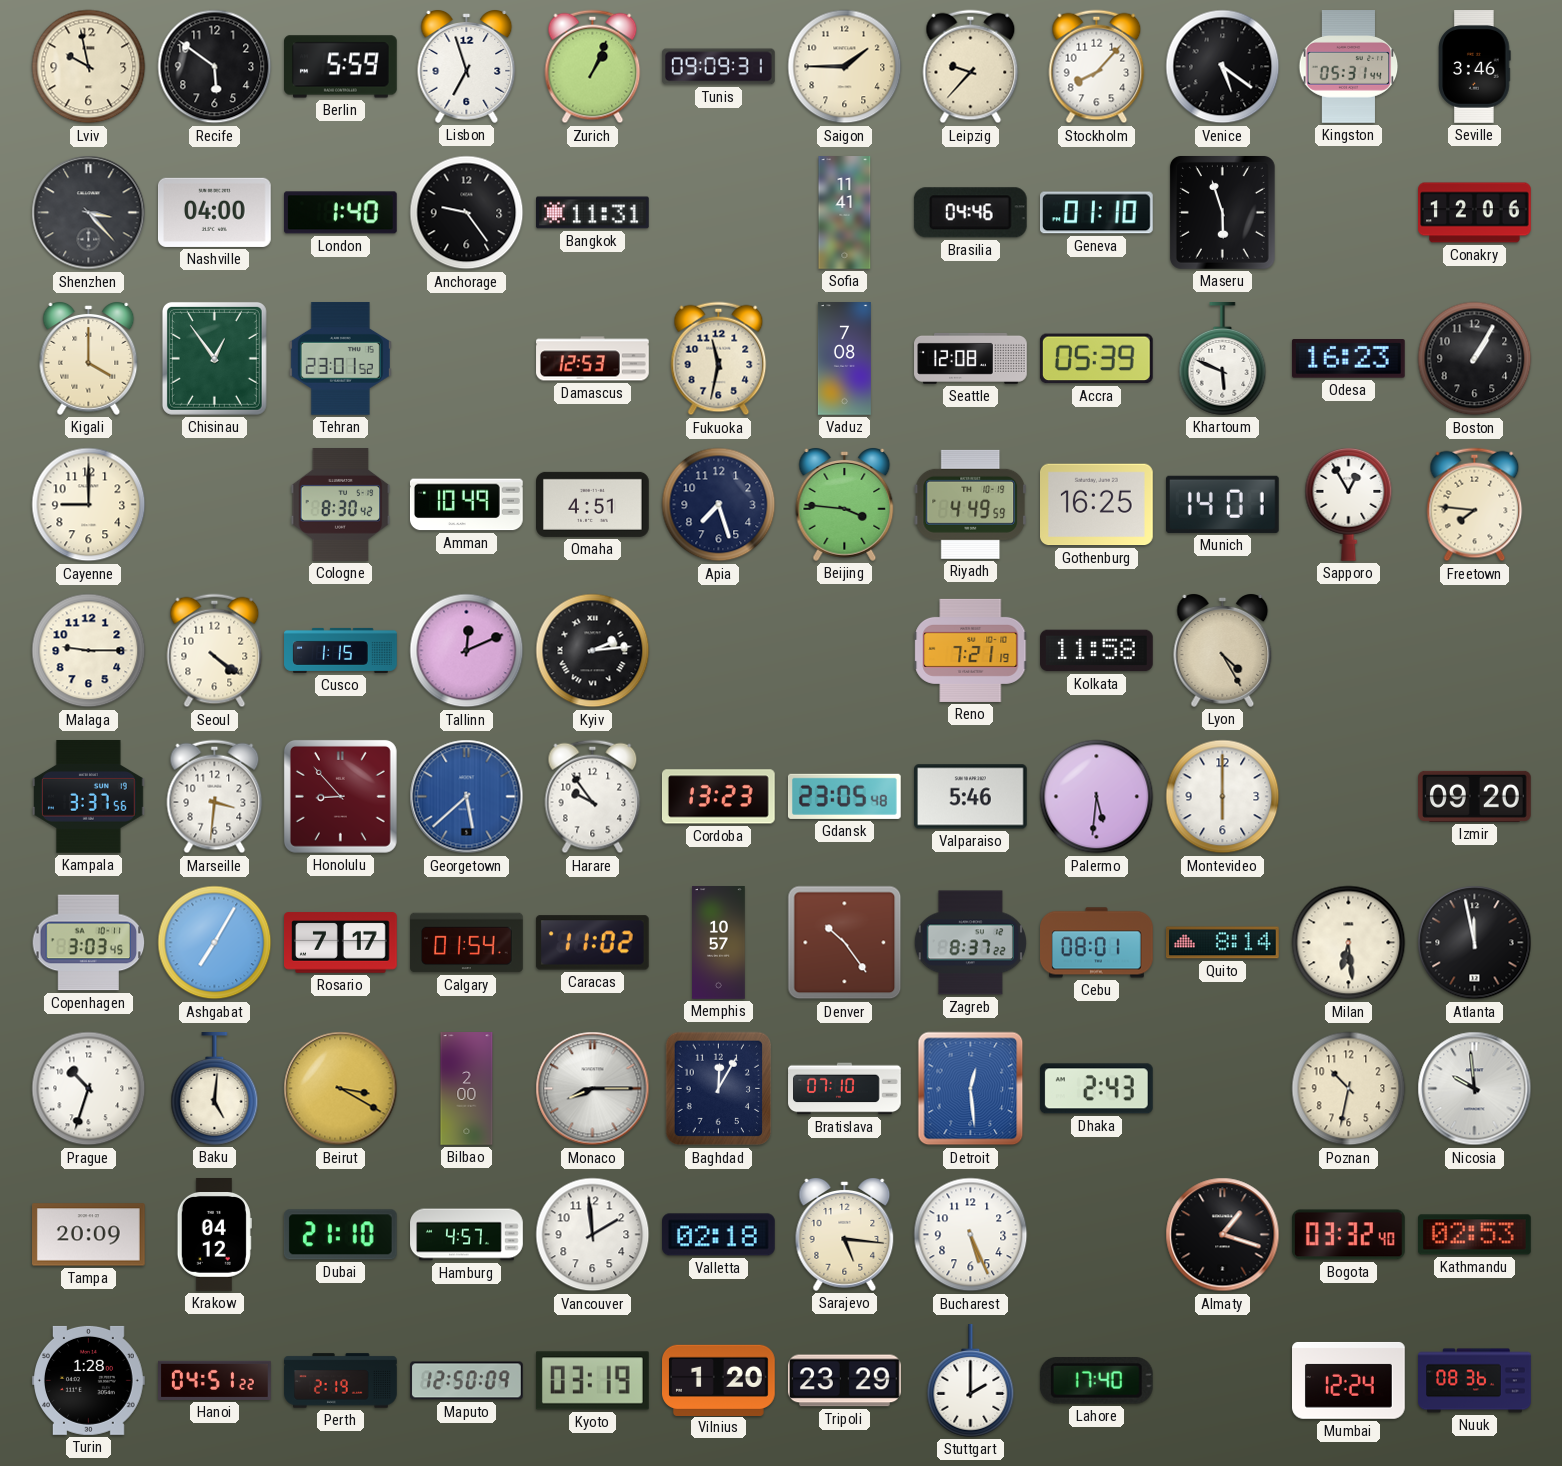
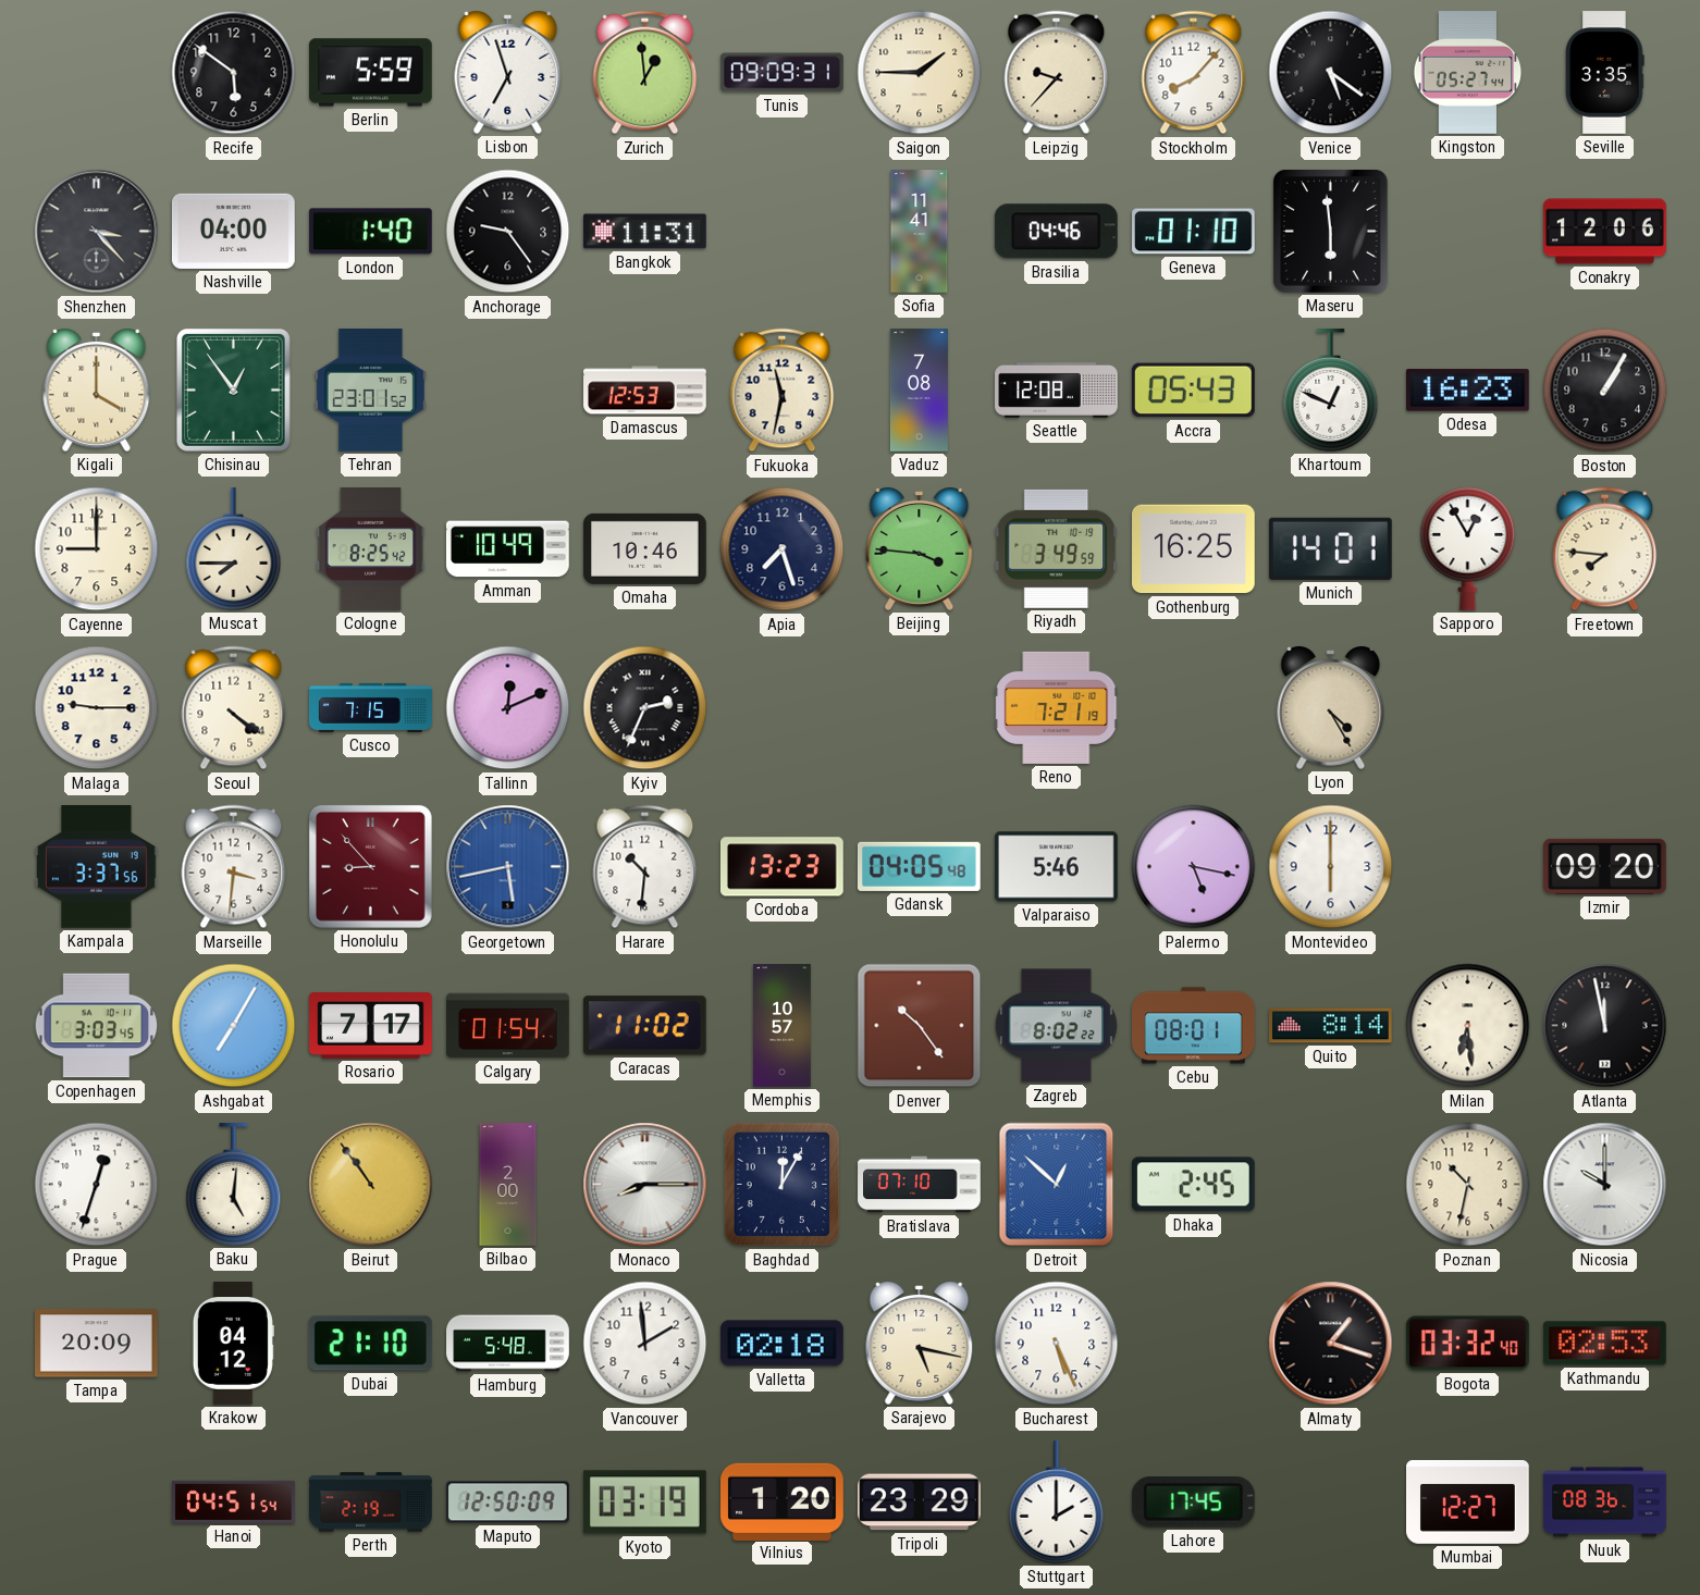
Lviv: 9:58 -> none
Zurich: 1:04 -> 12:59
Kingston: 05:31 -> 05:27
Seville: 3:46 -> 3:35
Maseru: 5:57 -> 5:59
Accra: 05:39 -> 05:43
Khartoum: 5:49 -> 12:49
Muscat: none -> 7:45
Cologne: 8:30 -> 8:25
Omaha: 4:51 -> 10:46
Riyadh: 4:49 -> 3:49
Cusco: 1:15 -> 7:15
Kyiv: 2:14 -> 2:34
Kolkata: 11:58 -> none
Georgetown: 5:38 -> 5:43
Harare: 9:54 -> 10:31
Gdansk: 23:05 -> 04:05
Palermo: 5:31 -> 5:17
Zagreb: 8:37 -> 8:02
Prague: 10:33 -> 12:33
Beirut: 3:20 -> 10:54
Detroit: 12:29 -> 12:52
Dhaka: 2:43 -> 2:45
Nicosia: 9:59 -> 10:00
Hamburg: 4:57 -> 5:48
Sarajevo: 5:16 -> 5:17
Turin: 1:28 -> none
Hanoi: 04:51:22 -> 04:51:54
Lahore: 17:40 -> 17:45
Mumbai: 12:24 -> 12:27
